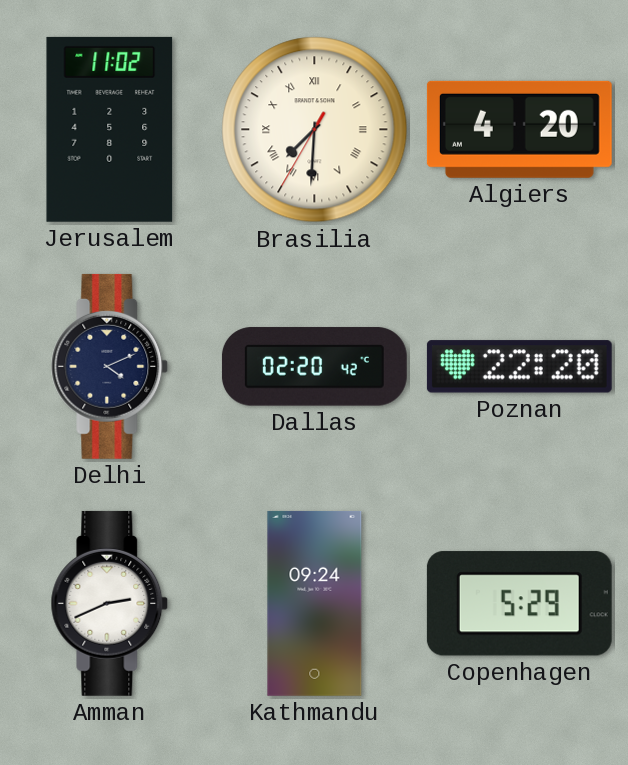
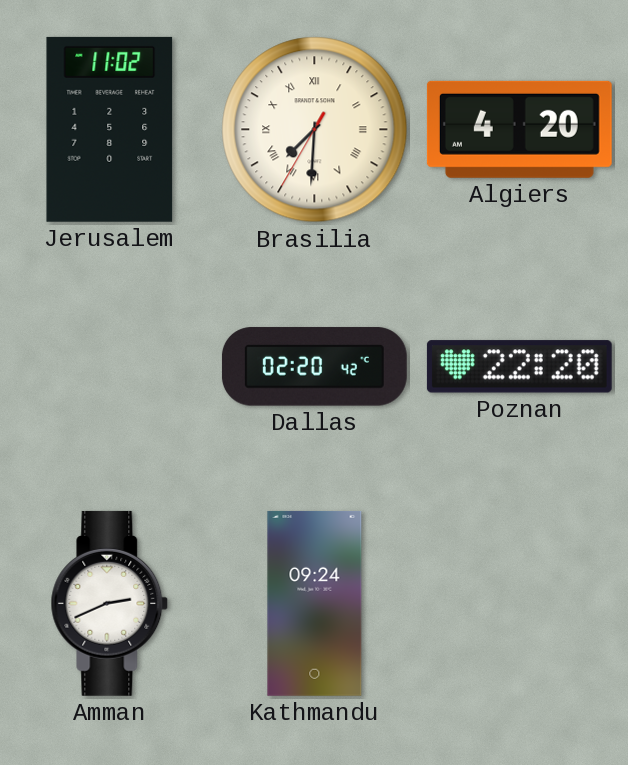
Delhi: 4:11 -> none
Copenhagen: 5:29 -> none
